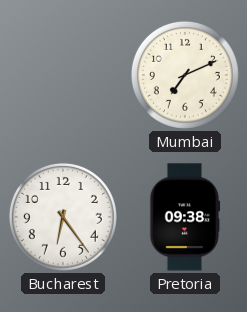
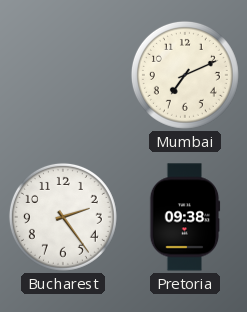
Bucharest: 6:24 -> 2:24
